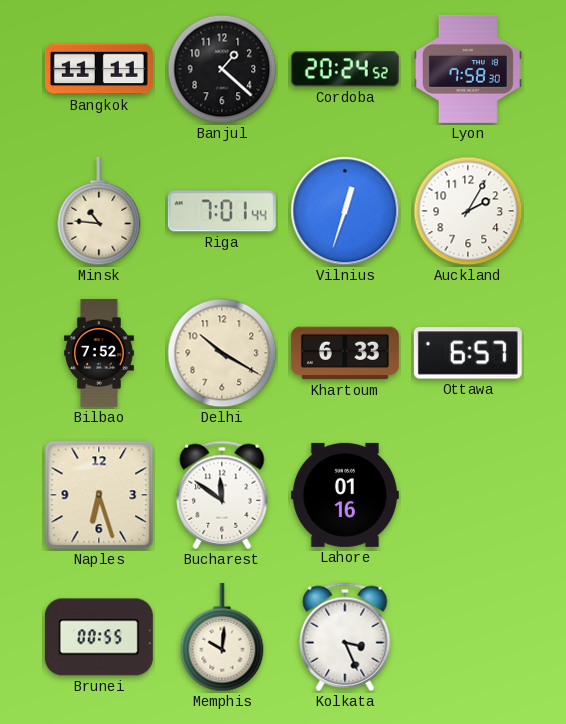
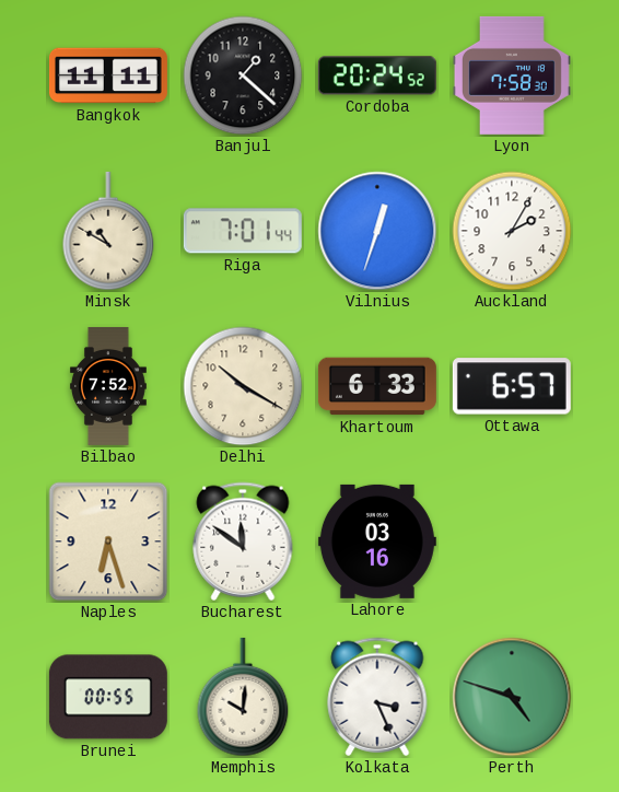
Minsk: 10:46 -> 10:50
Lahore: 01:16 -> 03:16
Perth: none -> 4:48
